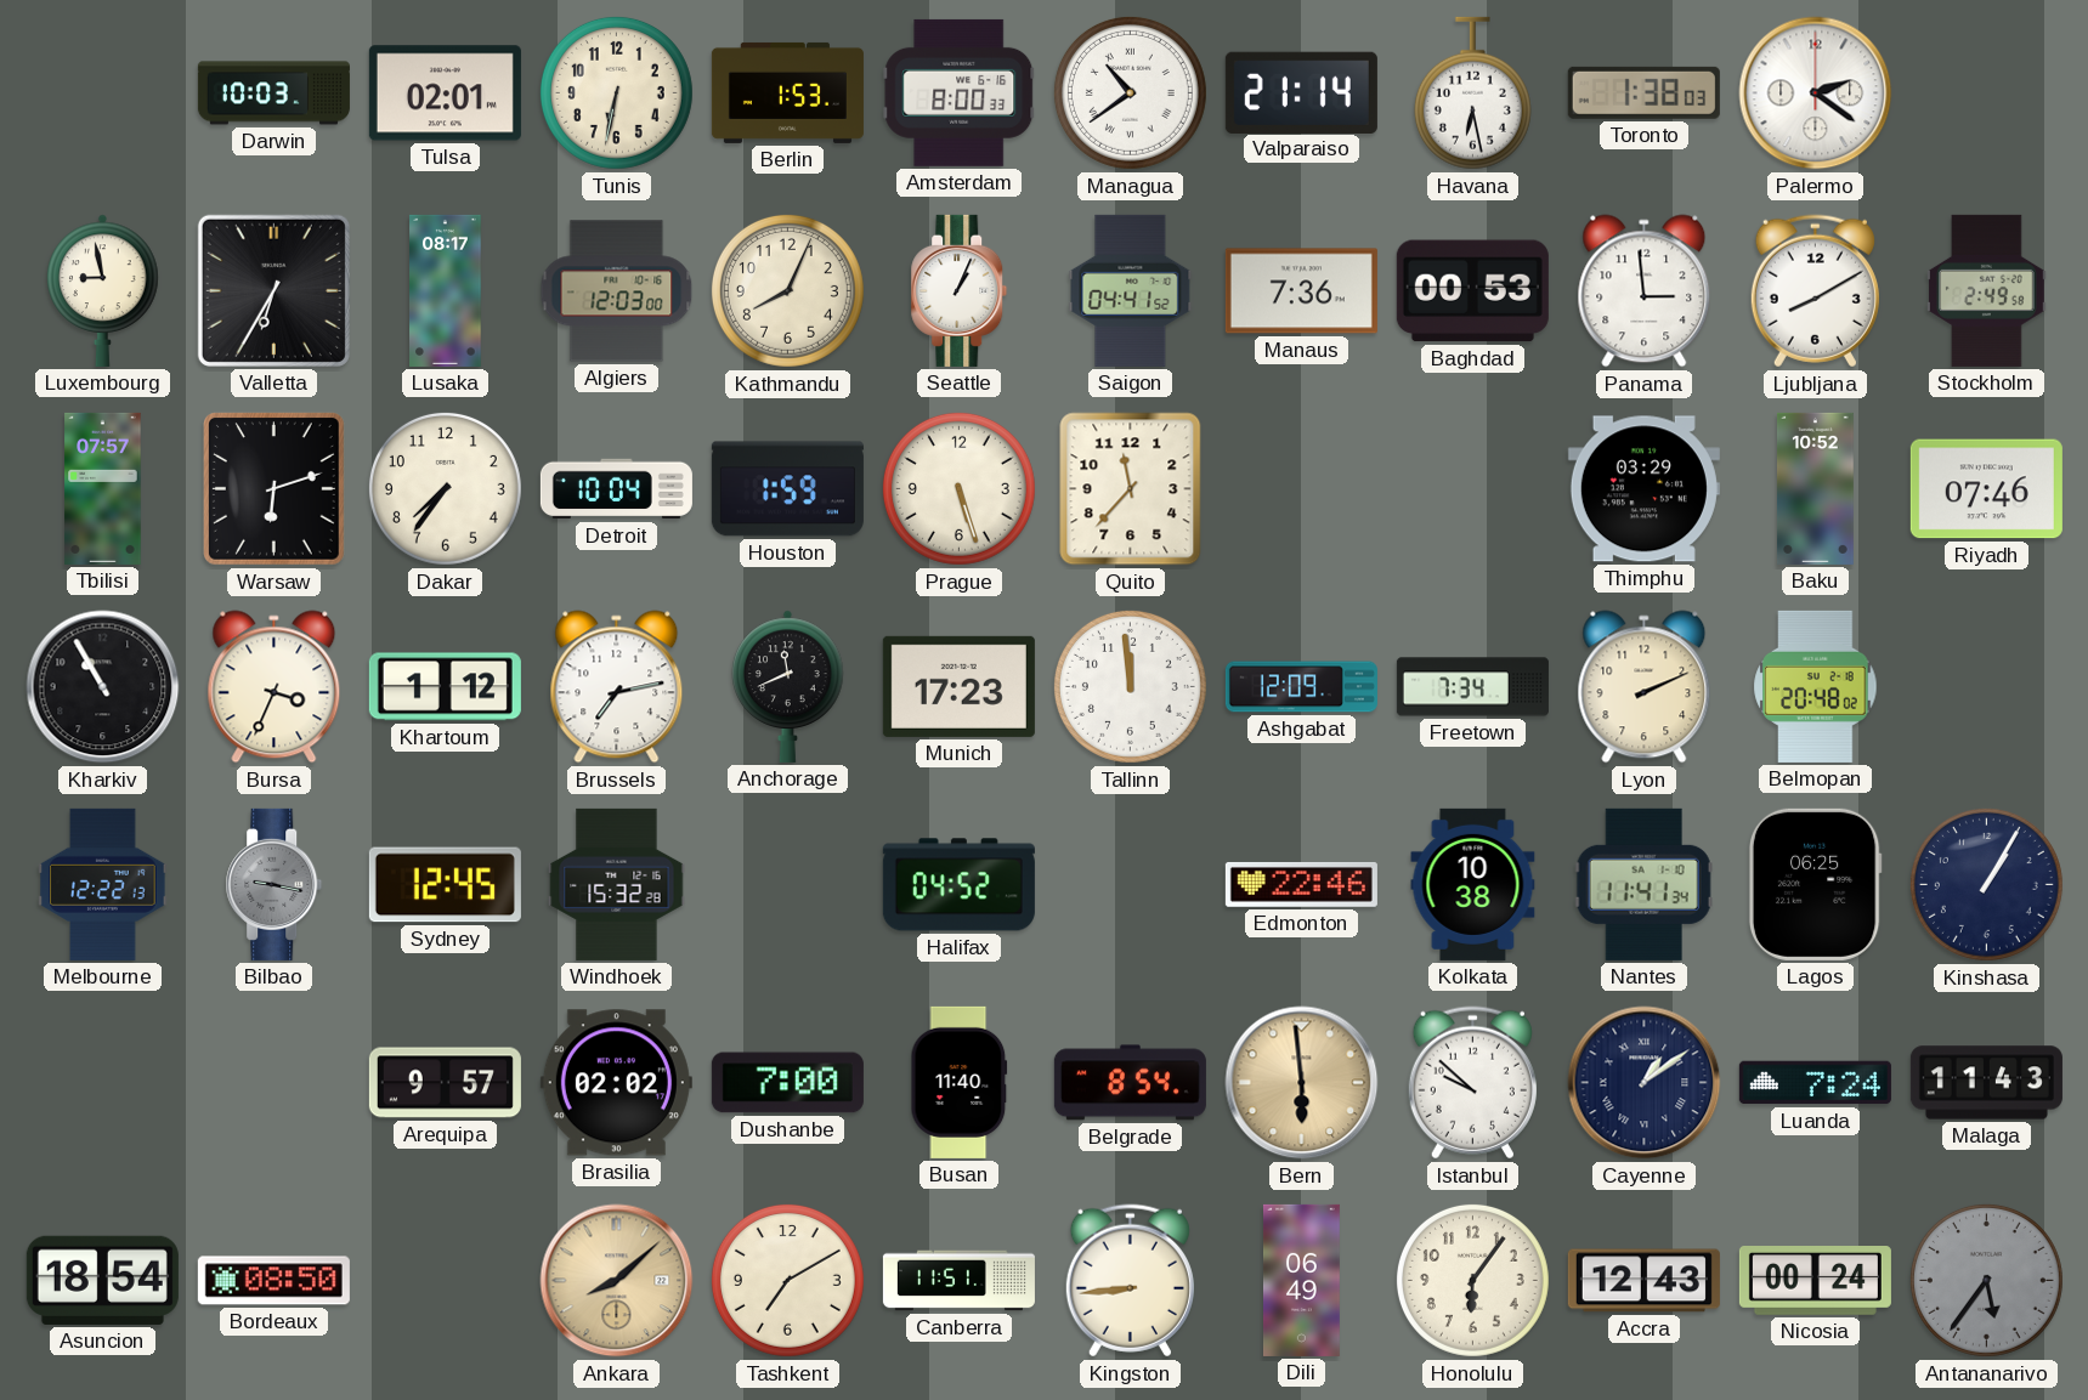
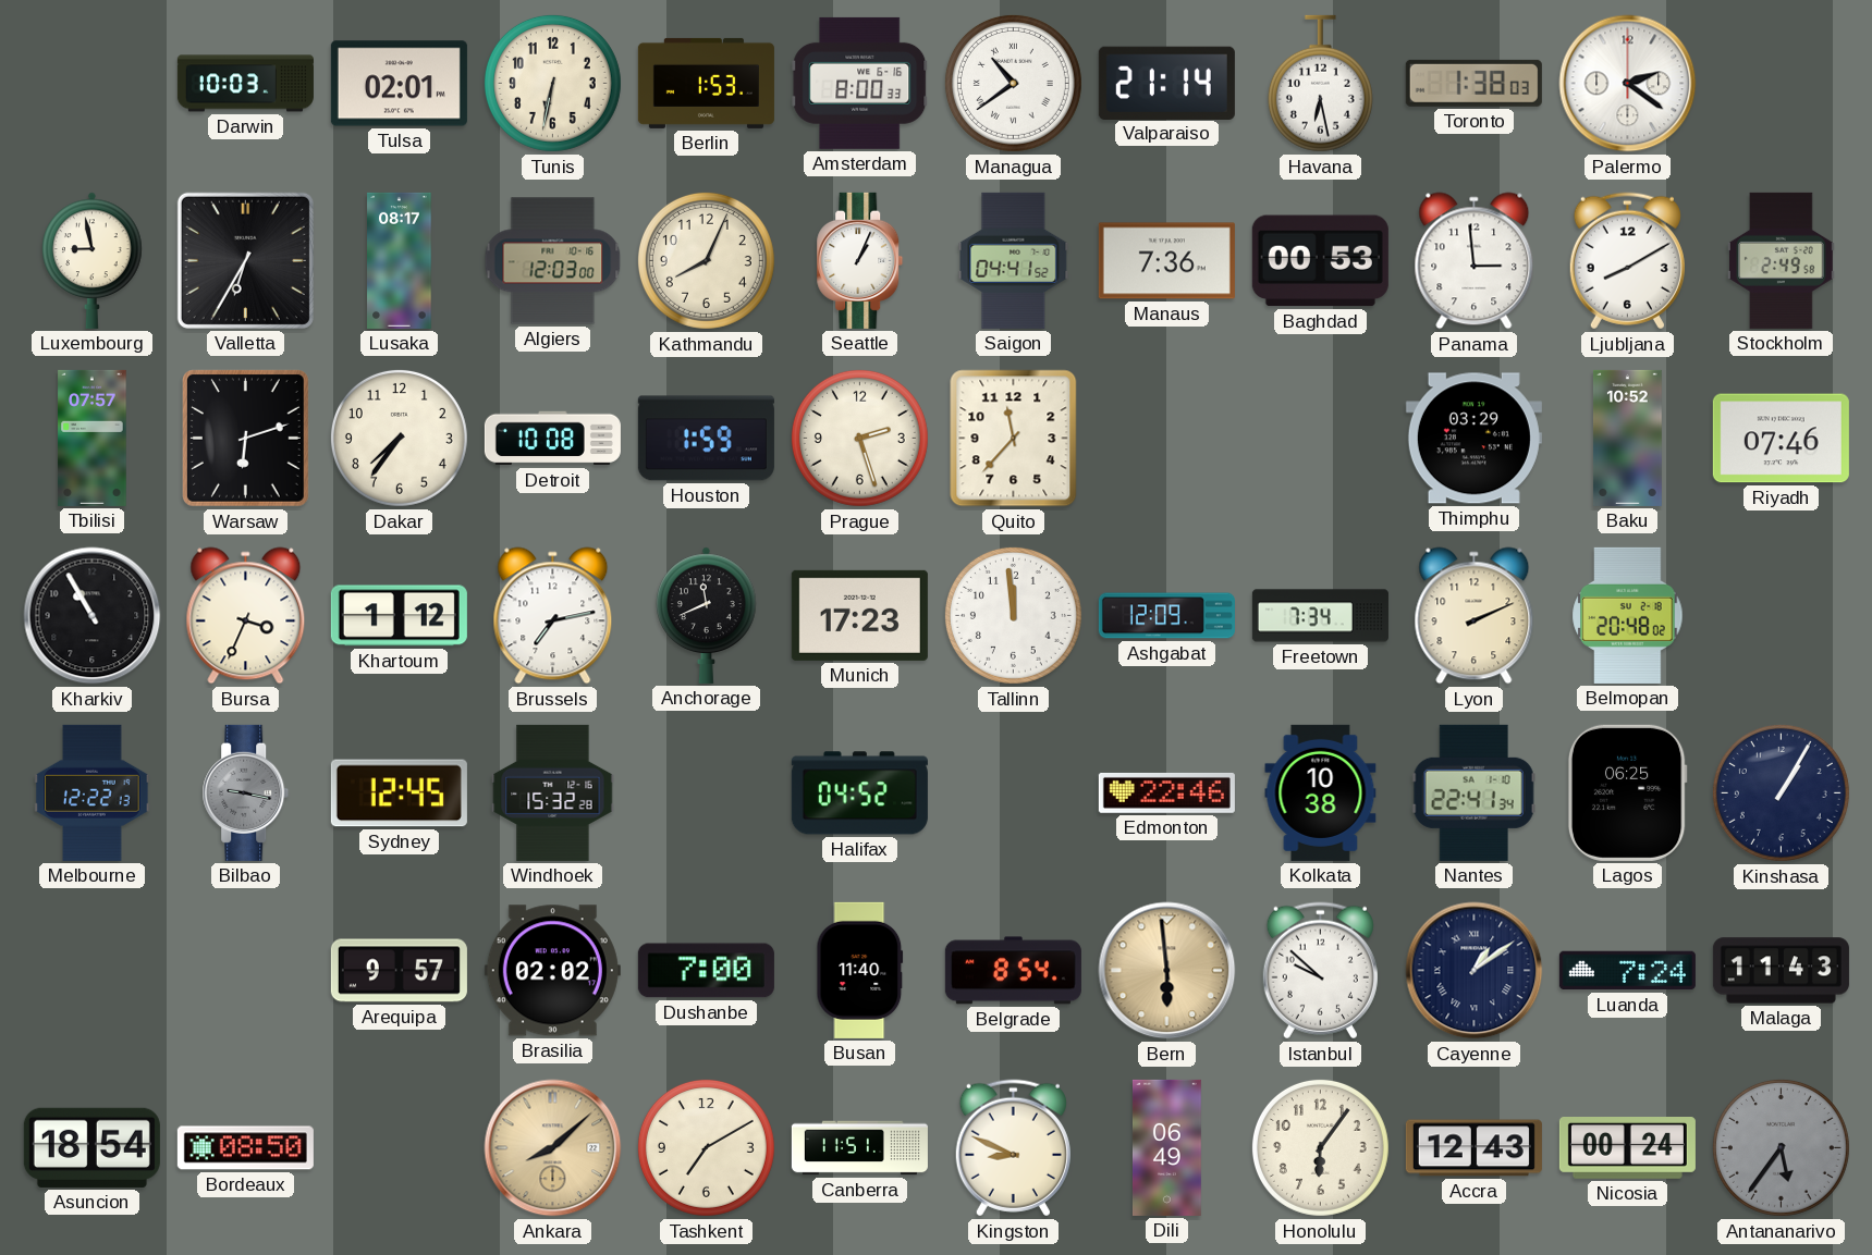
Detroit: 10:04 -> 10:08
Prague: 5:27 -> 2:27
Nantes: 11:41 -> 22:41
Kingston: 8:44 -> 8:49
